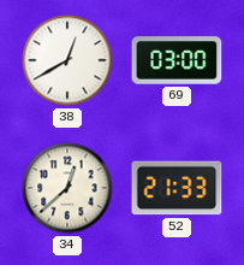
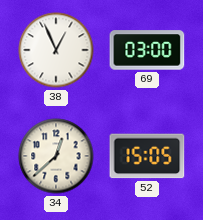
38: 12:40 -> 12:56
52: 21:33 -> 15:05
